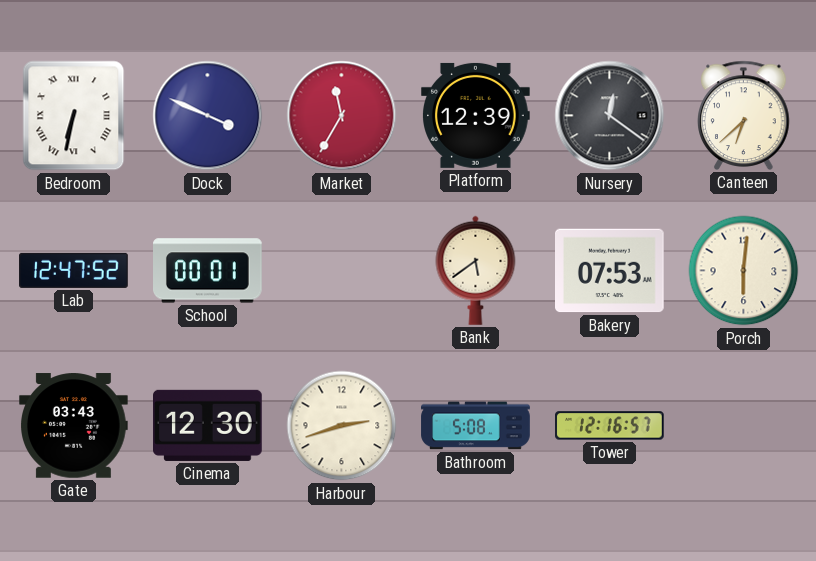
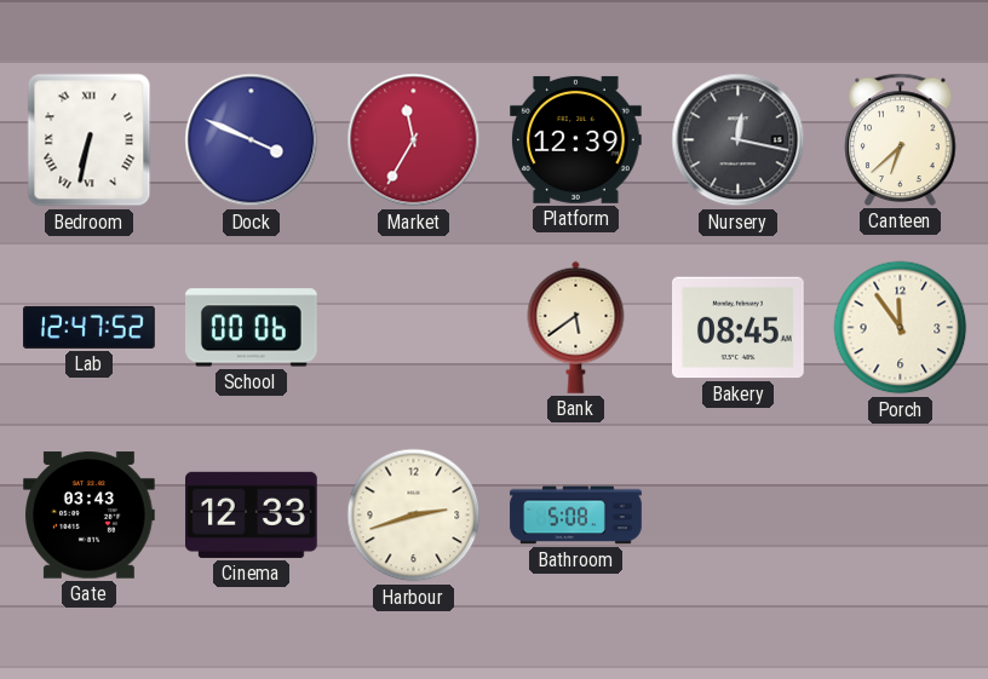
Nursery: 12:21 -> 12:17
School: 00:01 -> 00:06
Bakery: 07:53 -> 08:45
Porch: 6:01 -> 11:54
Cinema: 12:30 -> 12:33
Tower: 12:16 -> none
